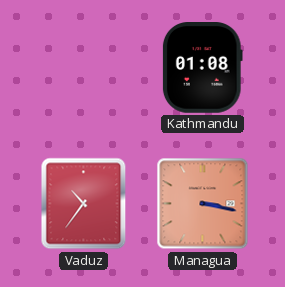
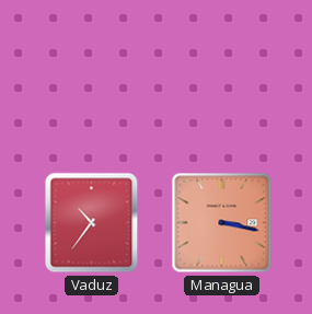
Kathmandu: 01:08 -> none
